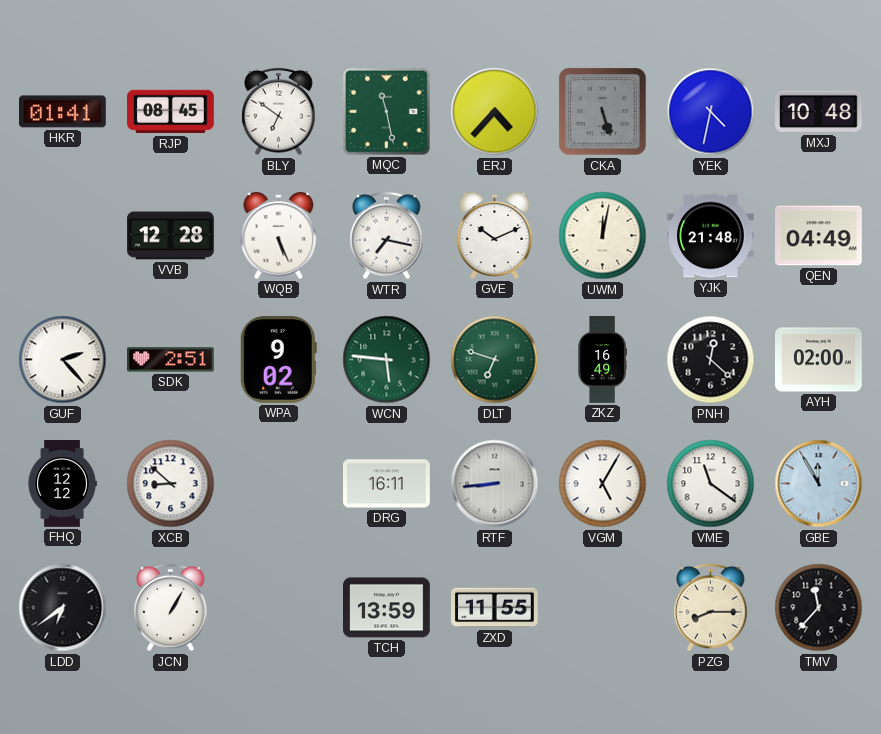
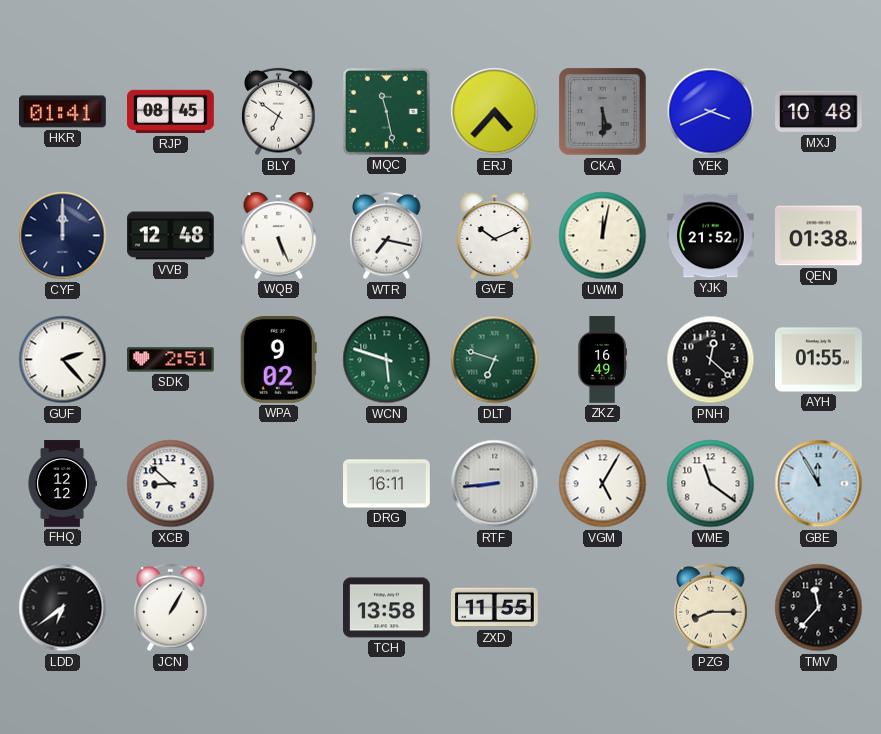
CKA: 5:27 -> 5:30
YEK: 4:32 -> 3:41
CYF: none -> 12:00
VVB: 12:28 -> 12:48
YJK: 21:48 -> 21:52
QEN: 04:49 -> 01:38
WCN: 5:46 -> 5:48
AYH: 02:00 -> 01:55
TCH: 13:59 -> 13:58
